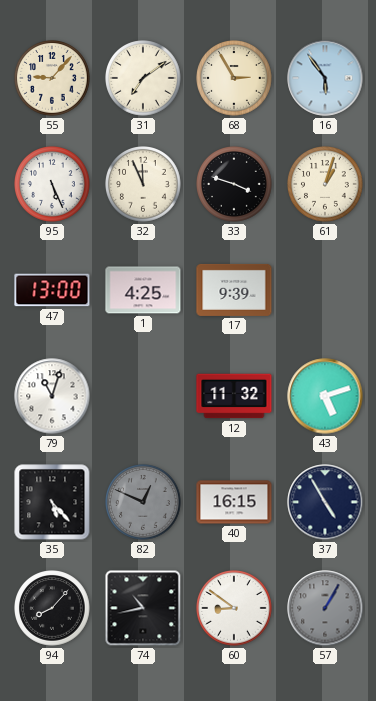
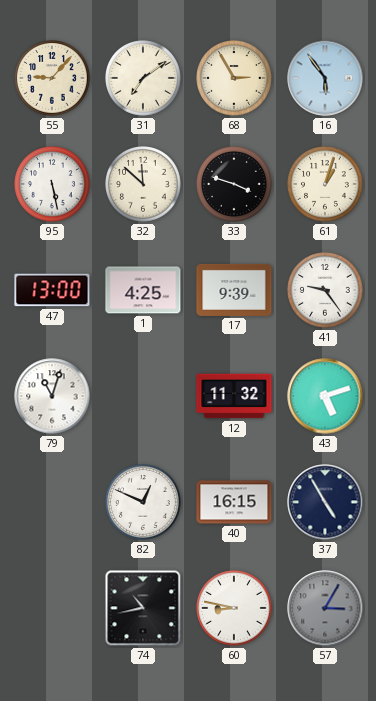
95: 5:26 -> 5:28
32: 11:56 -> 11:52
41: none -> 9:24
35: 5:23 -> none
82 dial: grey -> white
94: 8:07 -> none
60: 8:51 -> 8:47
57: 1:05 -> 3:05
